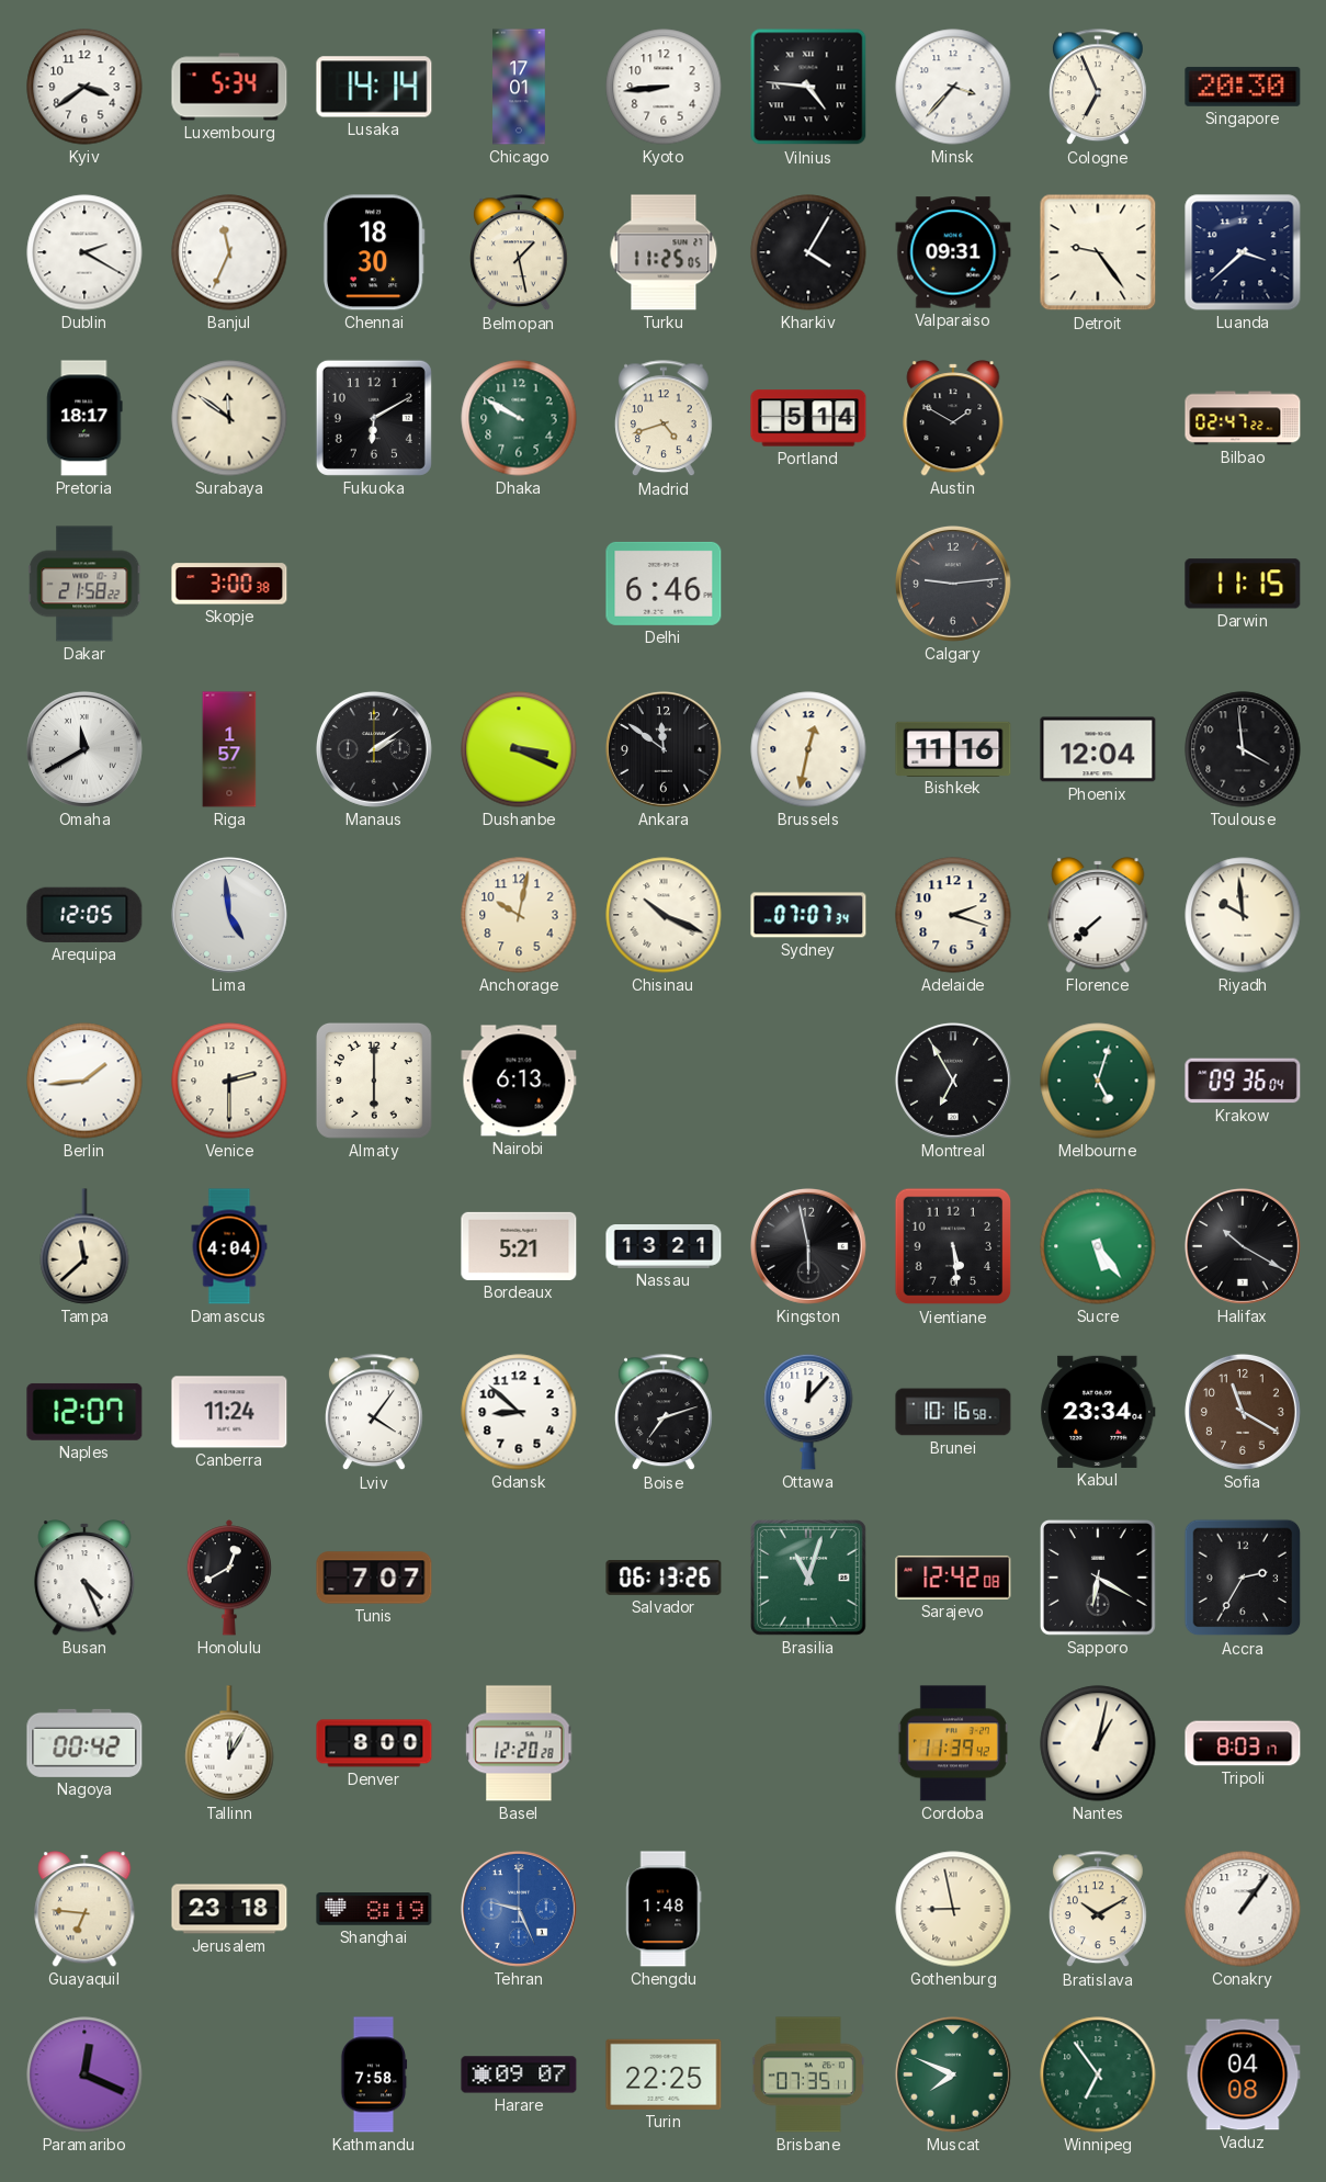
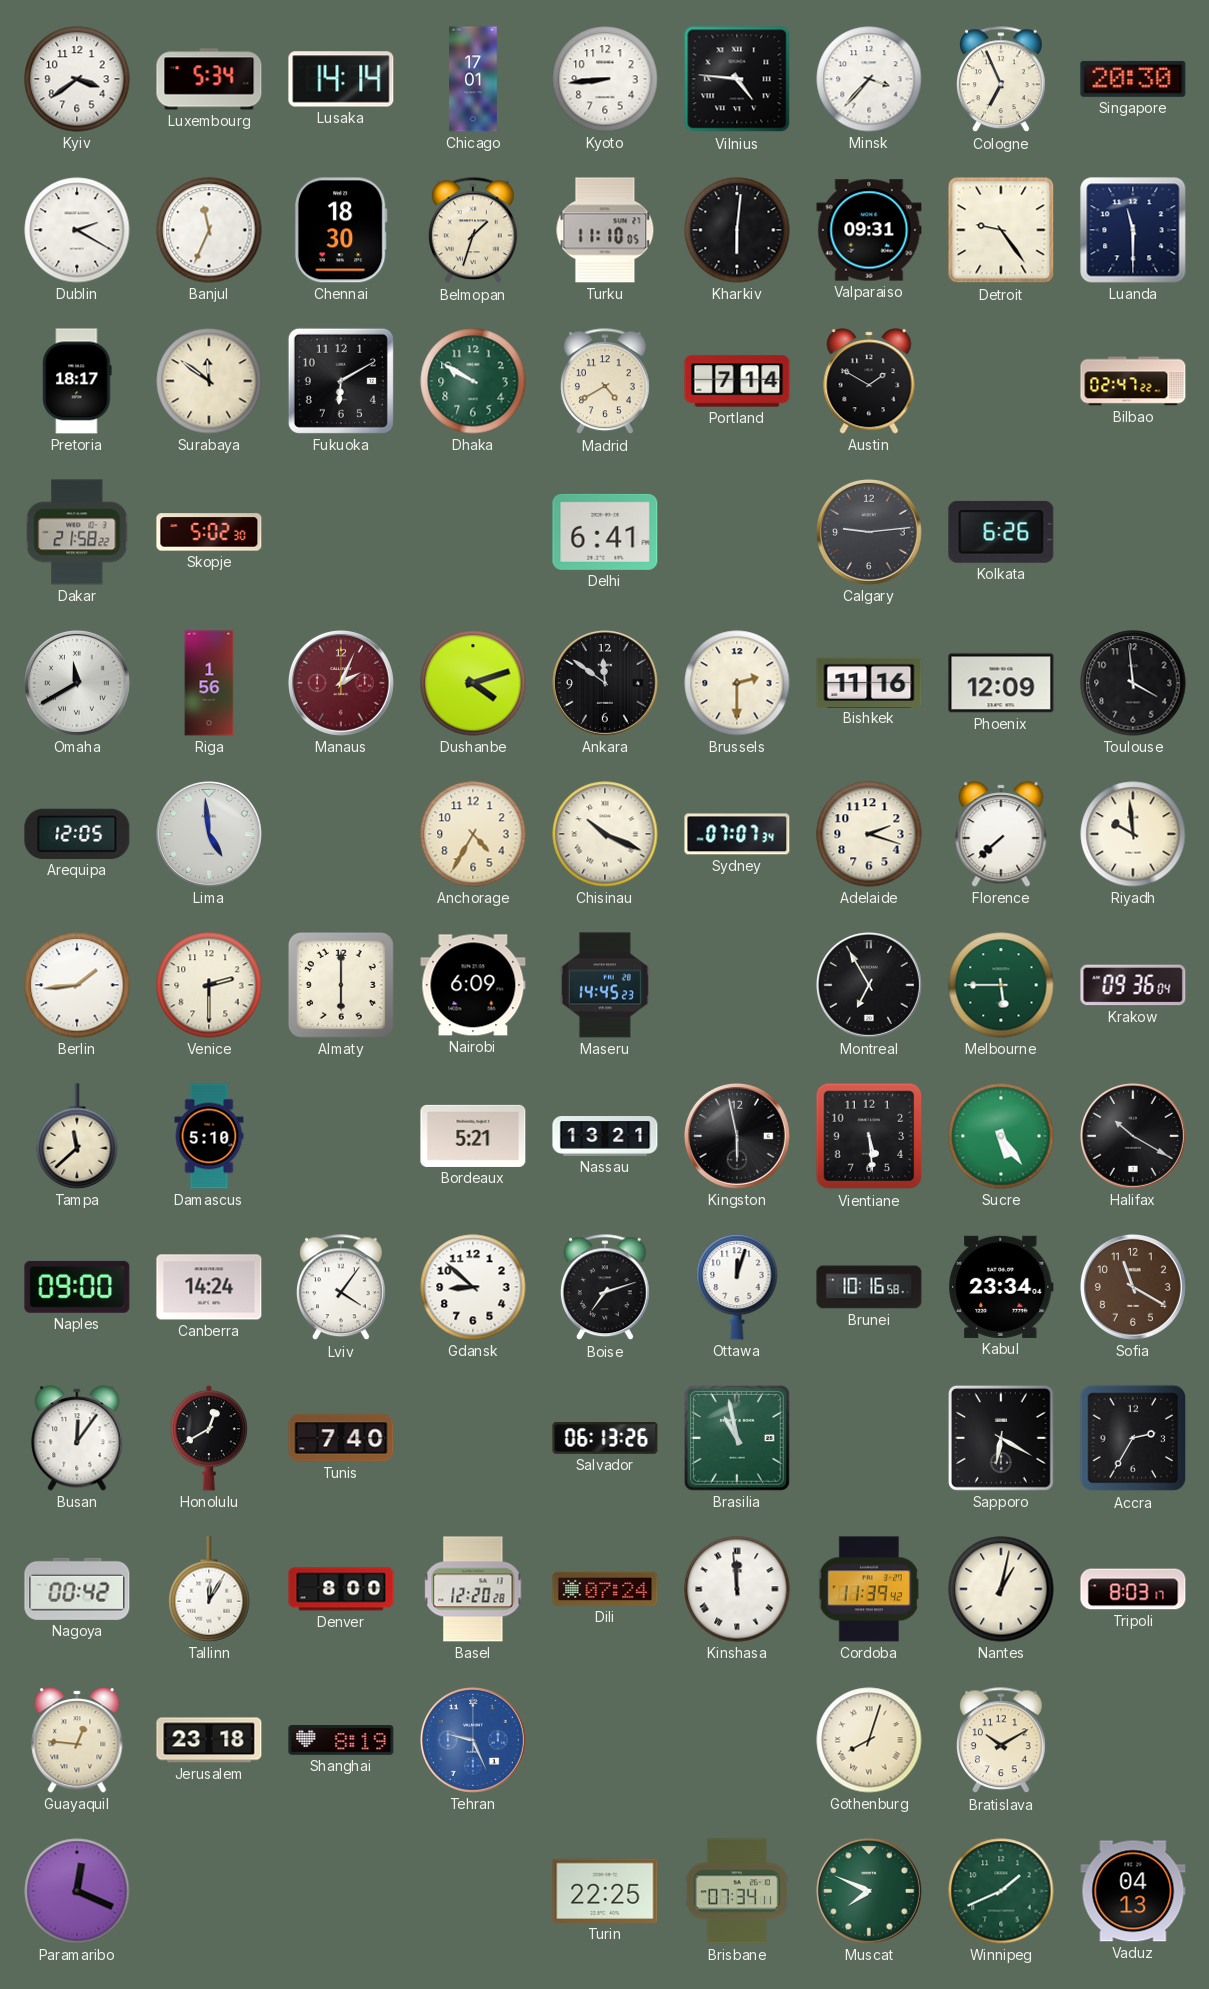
Belmopan: 1:28 -> 1:33
Turku: 11:25 -> 11:10
Kharkiv: 4:05 -> 6:01
Luanda: 3:38 -> 11:30
Madrid: 4:42 -> 4:40
Portland: 5:14 -> 7:14
Skopje: 3:00 -> 5:02
Delhi: 6:46 -> 6:41
Kolkata: none -> 6:26
Darwin: 11:15 -> none
Riga: 1:57 -> 1:56
Manaus: 2:09 -> 2:04
Manaus dial: black -> burgundy
Dushanbe: 3:19 -> 4:12
Brussels: 12:32 -> 2:30
Phoenix: 12:04 -> 12:09
Anchorage: 10:02 -> 4:35
Nairobi: 6:13 -> 6:09
Maseru: none -> 14:45
Melbourne: 5:03 -> 5:45
Damascus: 4:04 -> 5:10
Naples: 12:07 -> 09:00
Canberra: 11:24 -> 14:24
Ottawa: 12:07 -> 12:03
Busan: 4:26 -> 12:06
Tunis: 7:07 -> 7:40
Brasilia: 11:03 -> 10:58
Sarajevo: 12:42 -> none
Dili: none -> 07:24
Kinshasa: none -> 11:59
Guayaquil: 6:46 -> 12:46
Chengdu: 1:48 -> none
Gothenburg: 8:58 -> 8:03
Conakry: 1:06 -> none
Kathmandu: 7:58 -> none
Harare: 09:07 -> none
Brisbane: 07:35 -> 07:34
Winnipeg: 6:54 -> 1:41
Vaduz: 04:08 -> 04:13
